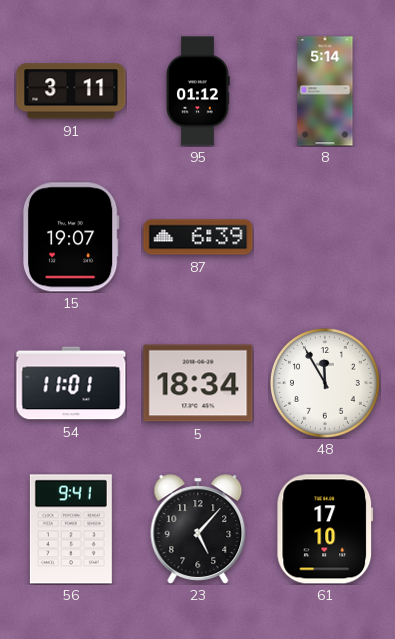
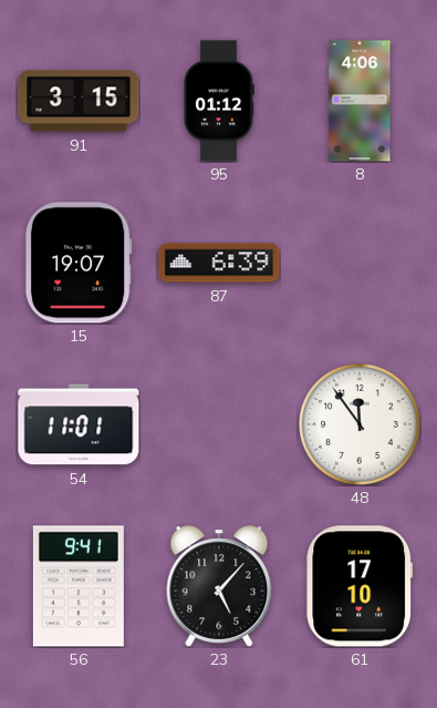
91: 3:11 -> 3:15
8: 5:14 -> 4:06
5: 18:34 -> none
48: 11:55 -> 11:54
